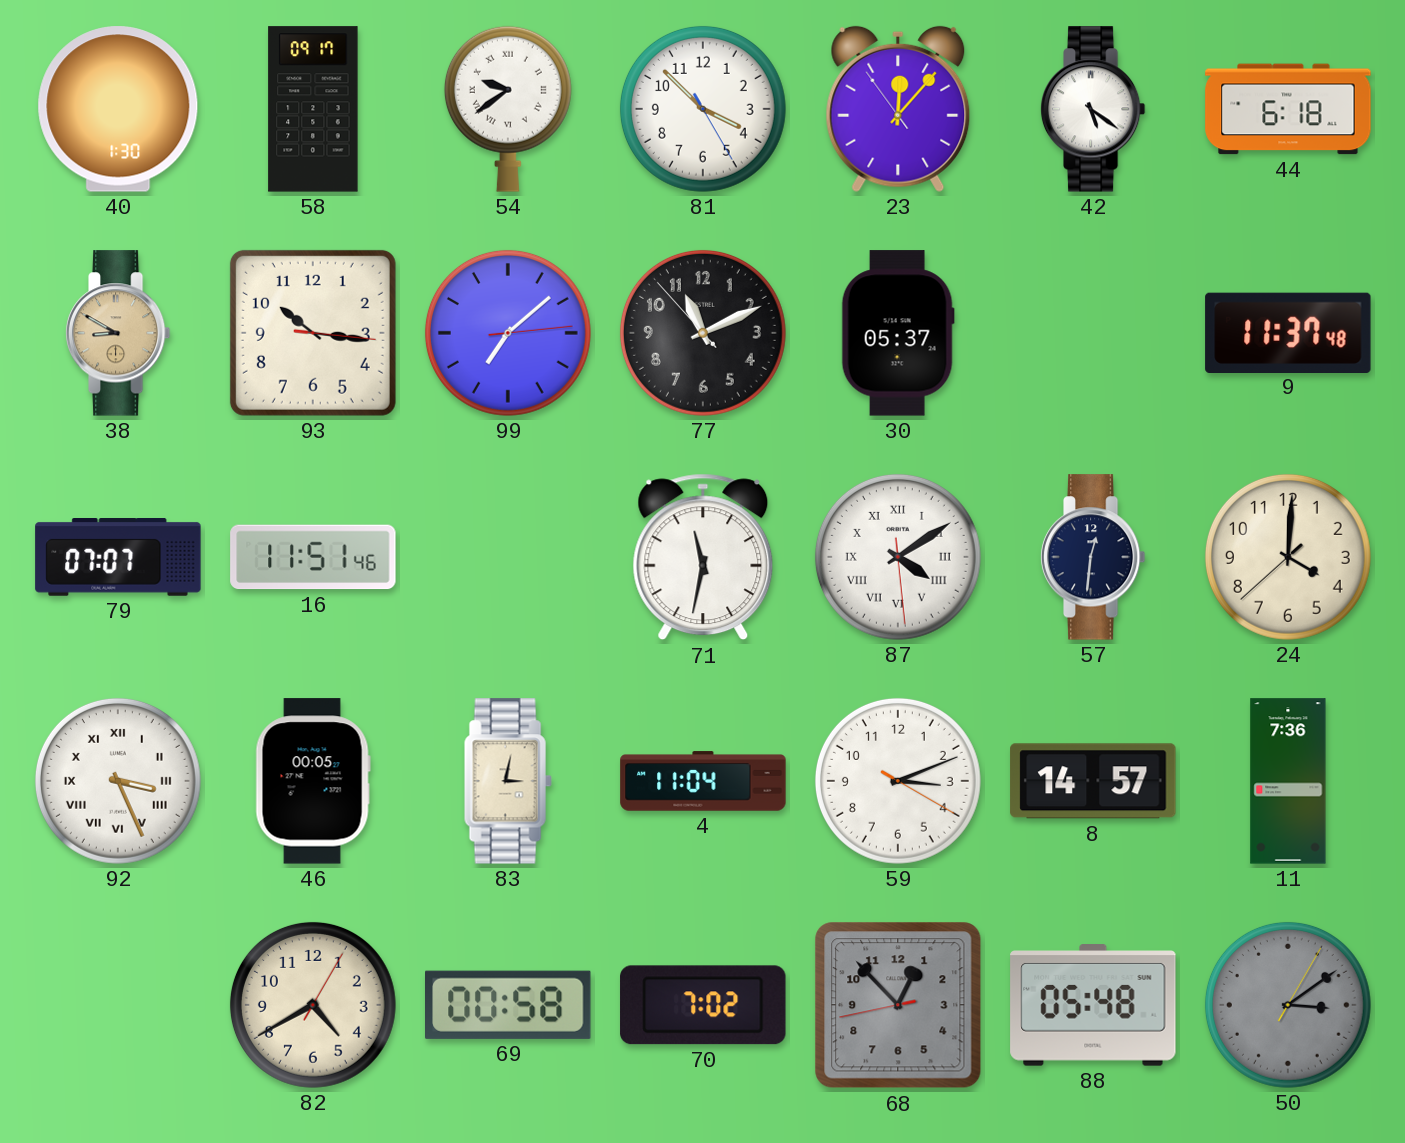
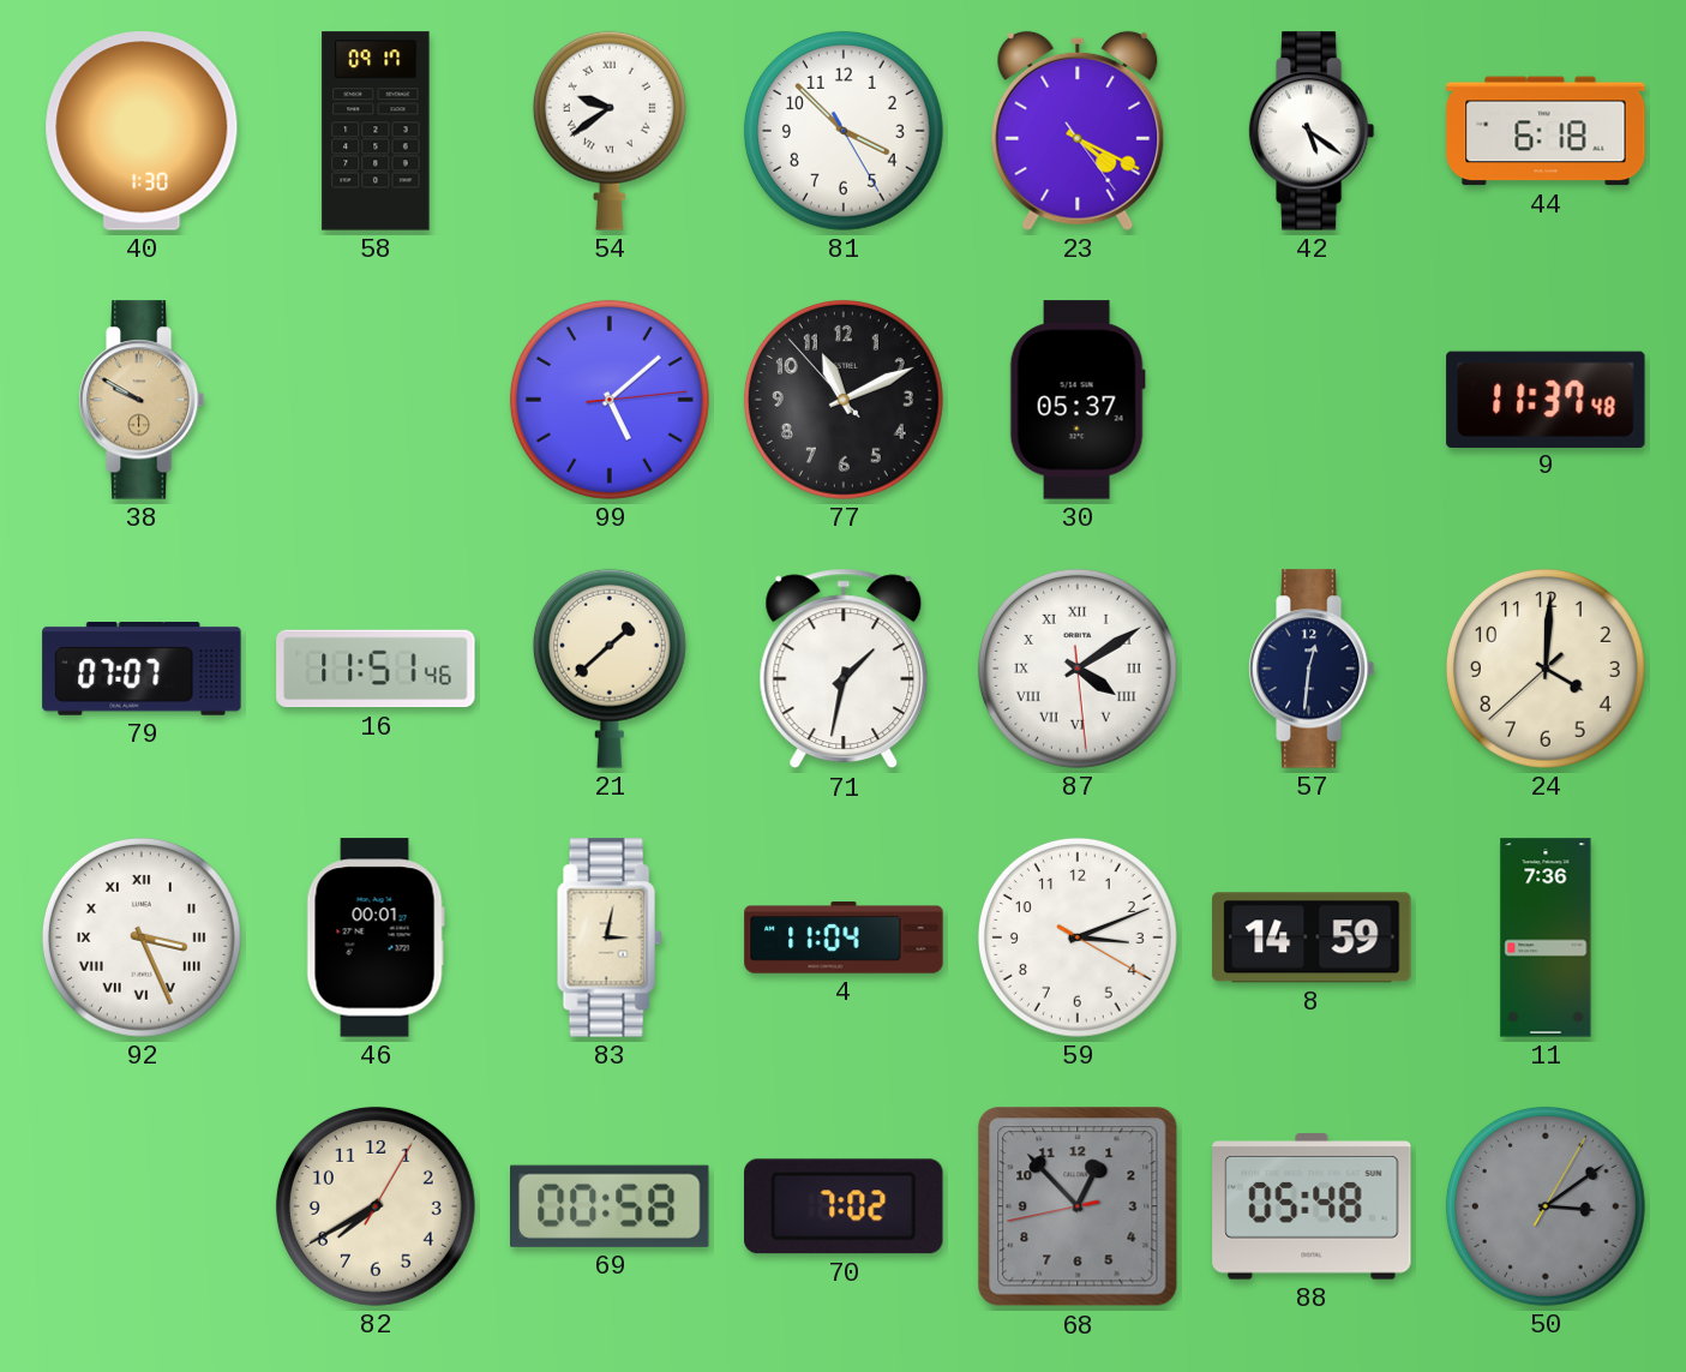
23: 12:06 -> 4:19
38: 8:50 -> 9:50
93: 10:16 -> none
99: 7:08 -> 5:08
21: none -> 1:38
71: 11:32 -> 1:32
46: 00:05 -> 00:01
8: 14:57 -> 14:59
82: 4:40 -> 7:40
